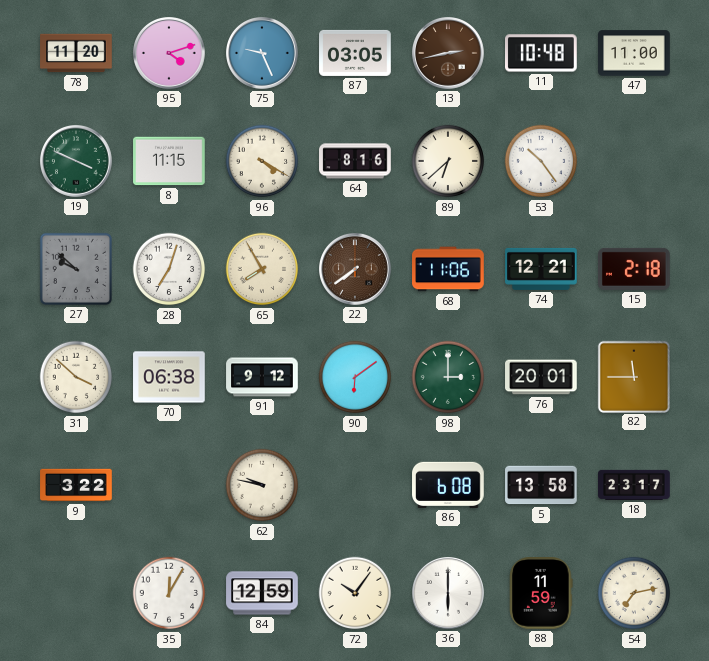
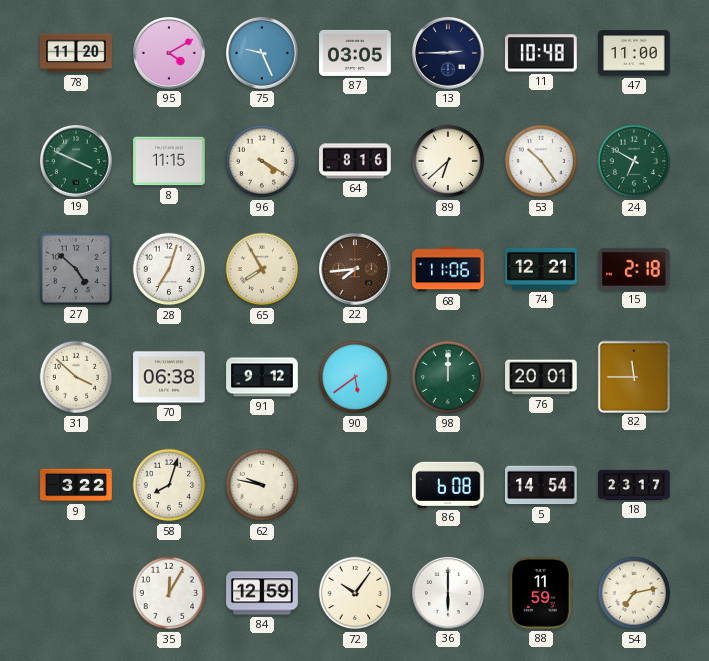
95: 4:12 -> 4:10
13: 2:43 -> 2:45
13 dial: brown -> navy
24: none -> 6:50
27: 9:52 -> 4:52
22: 7:39 -> 7:44
90: 6:09 -> 5:39
98: 3:00 -> 12:00
58: none -> 8:03
5: 13:58 -> 14:54
